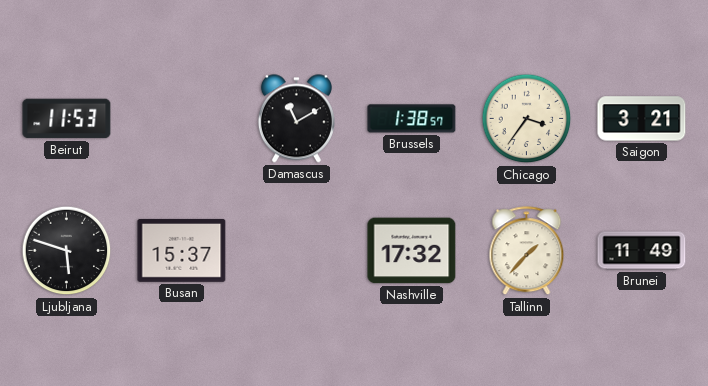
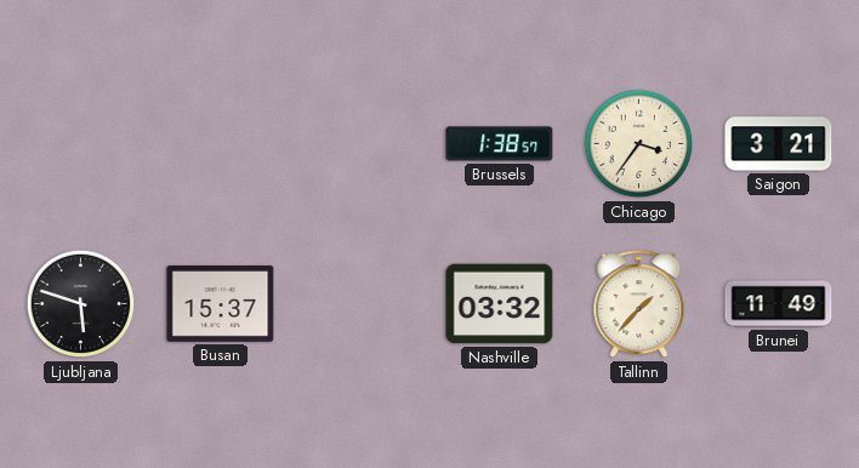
Beirut: 11:53 -> none
Damascus: 11:10 -> none
Nashville: 17:32 -> 03:32
